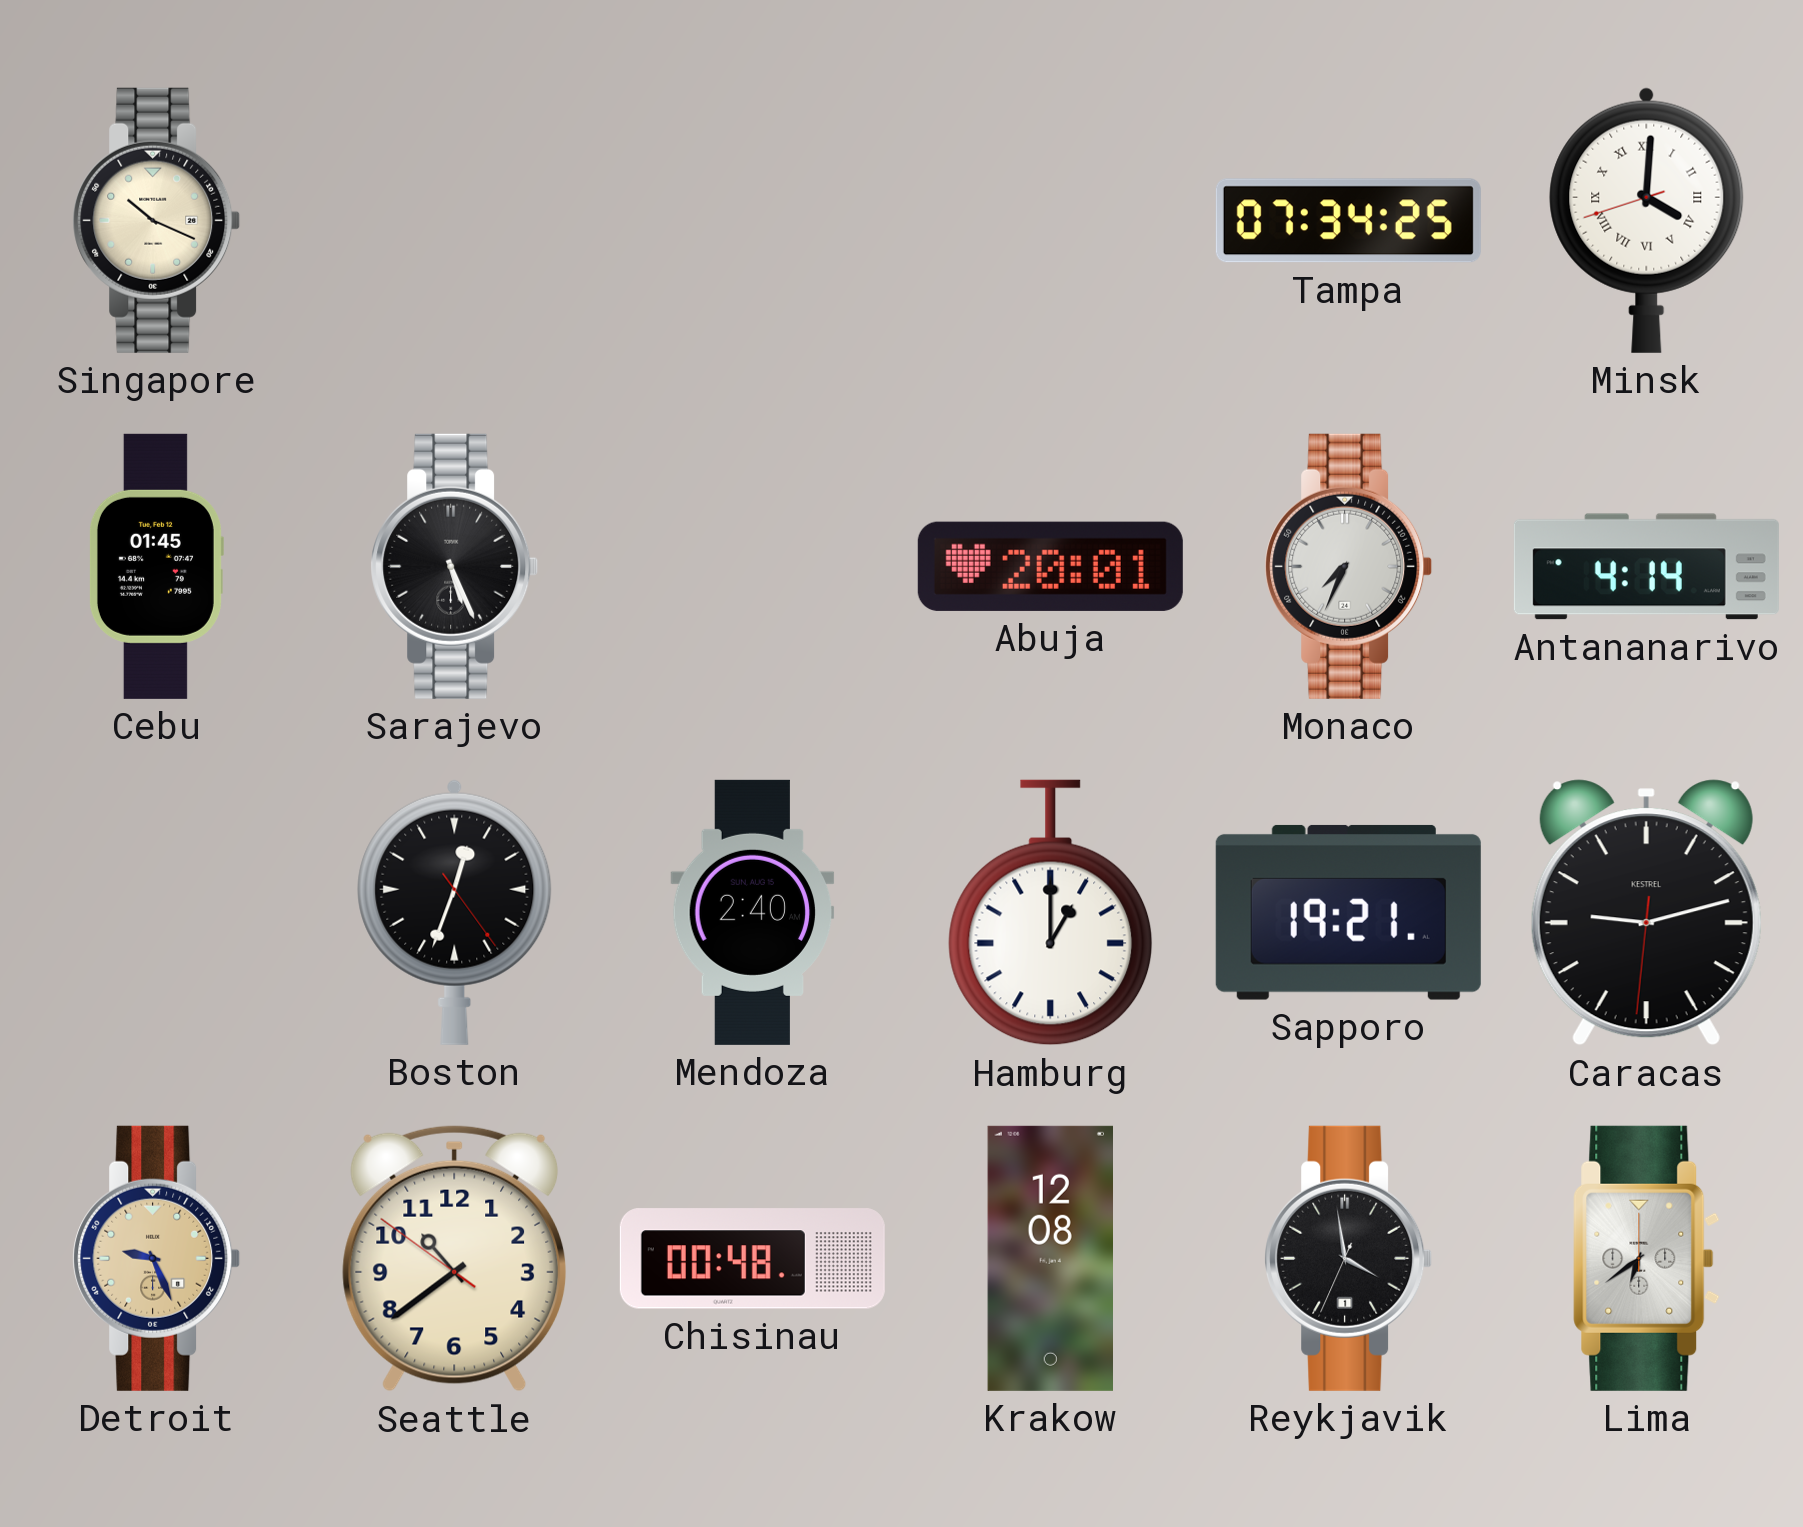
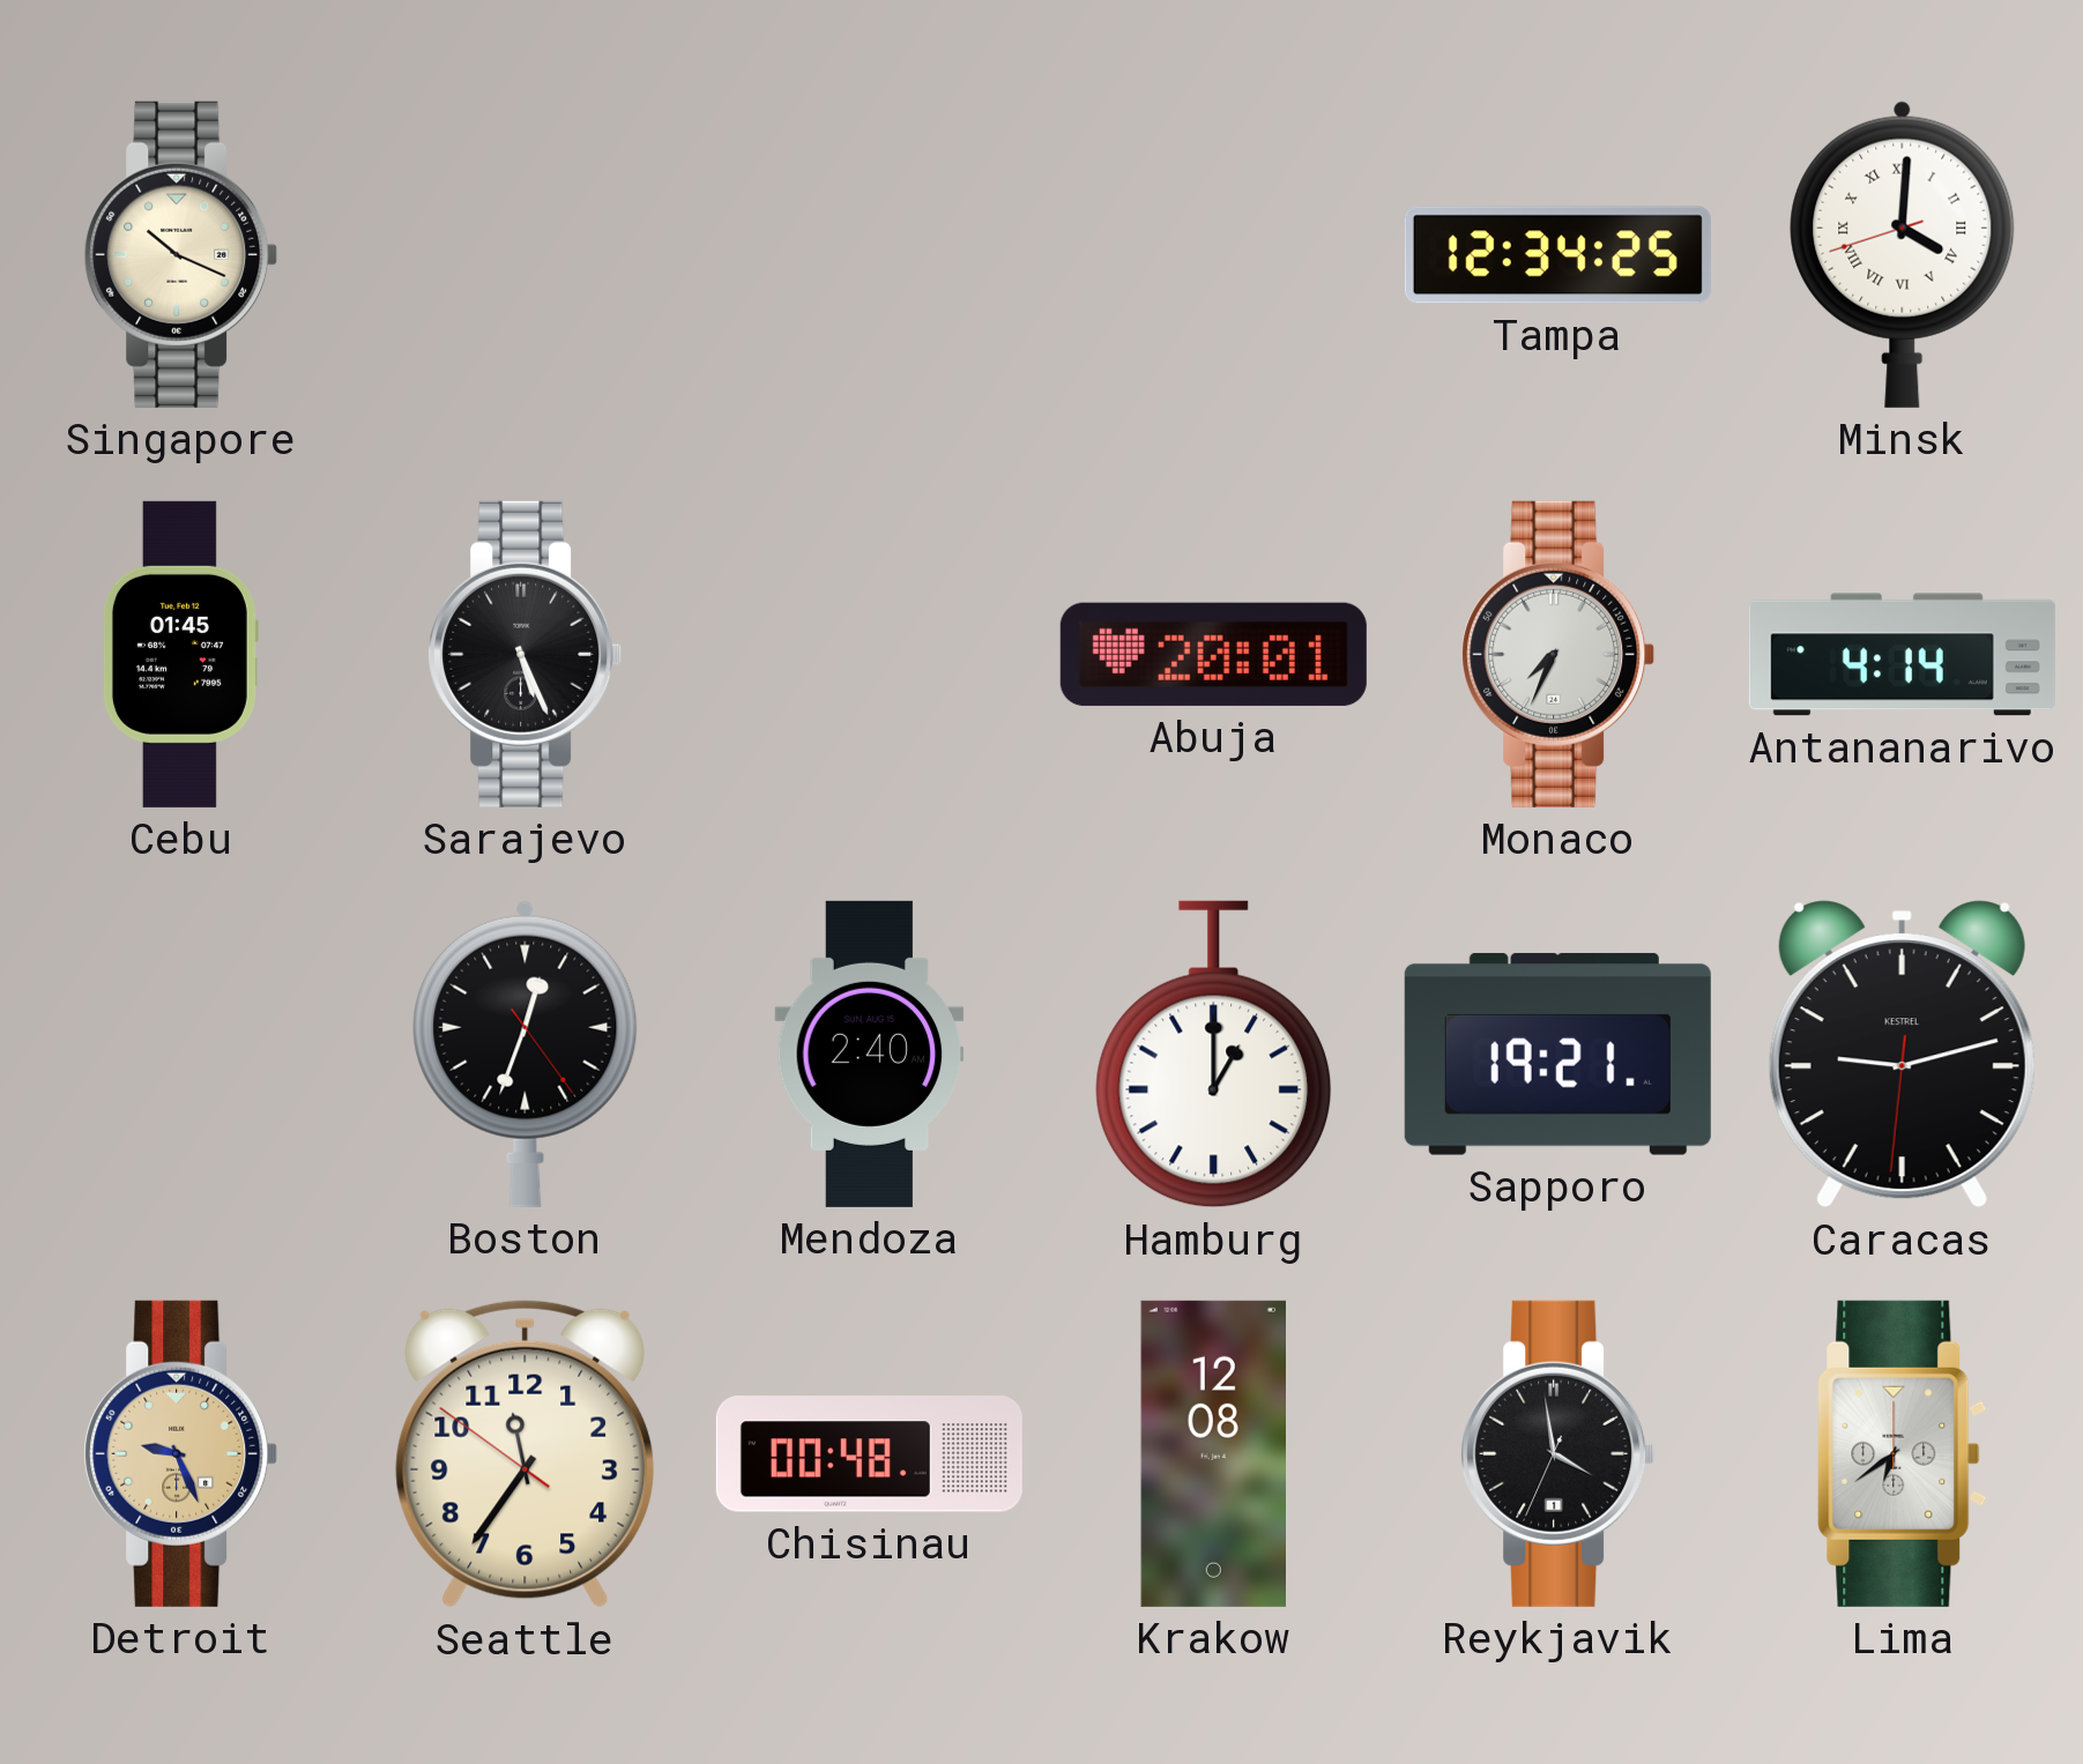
Tampa: 07:34 -> 12:34
Seattle: 10:38 -> 11:35
